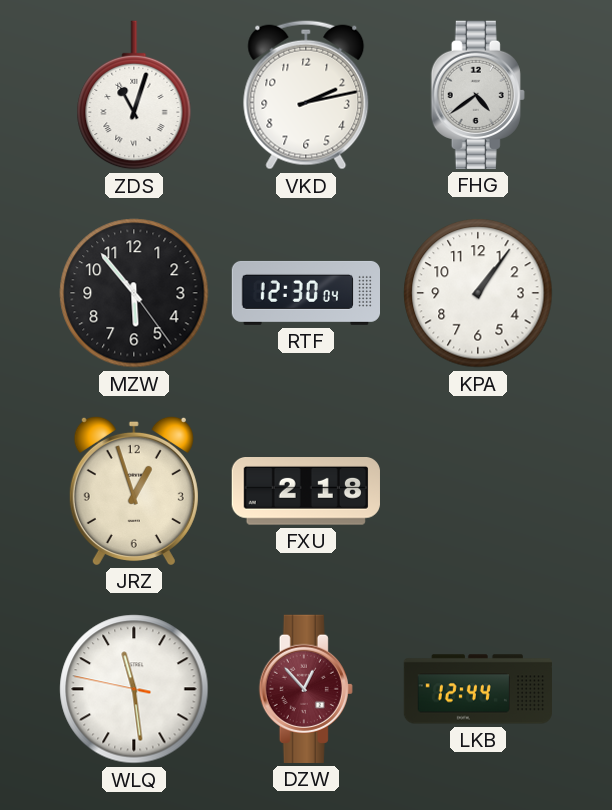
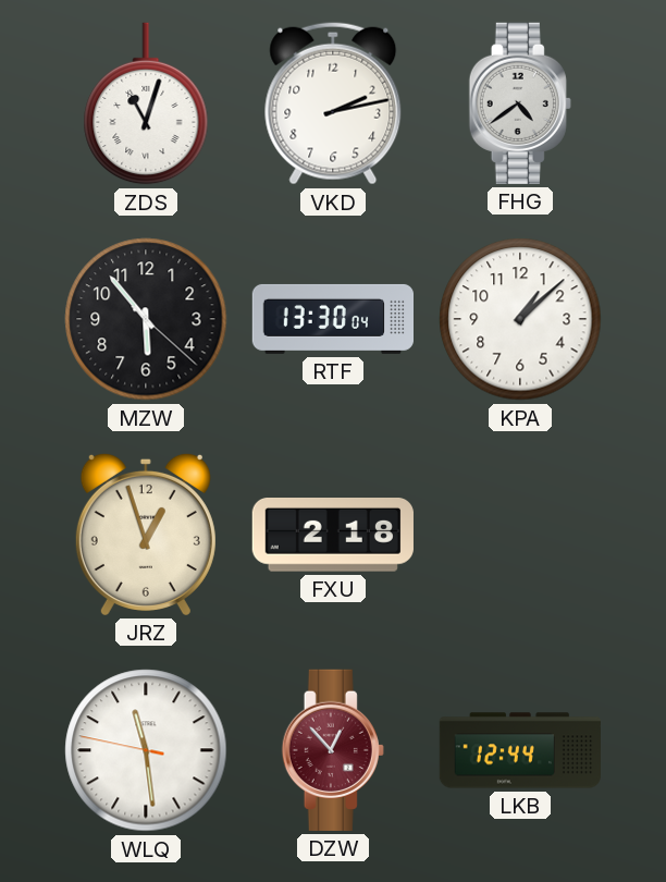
MZW: 5:53:24 -> 5:53:22
RTF: 12:30 -> 13:30
KPA: 1:06 -> 1:08
